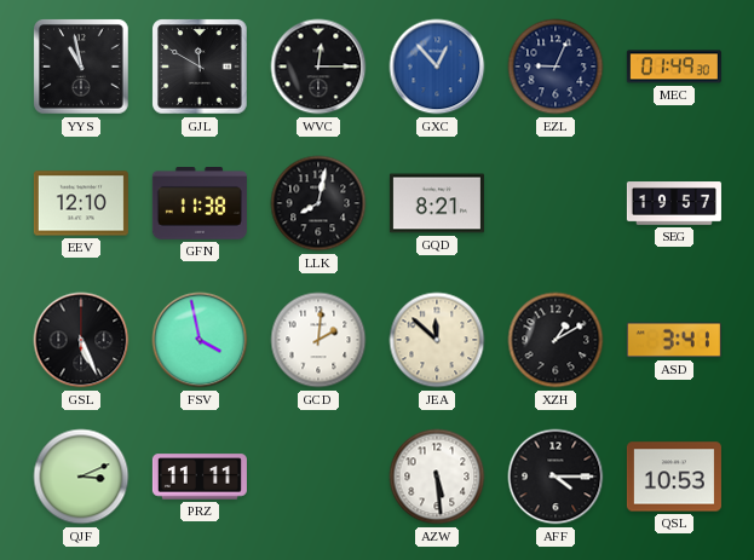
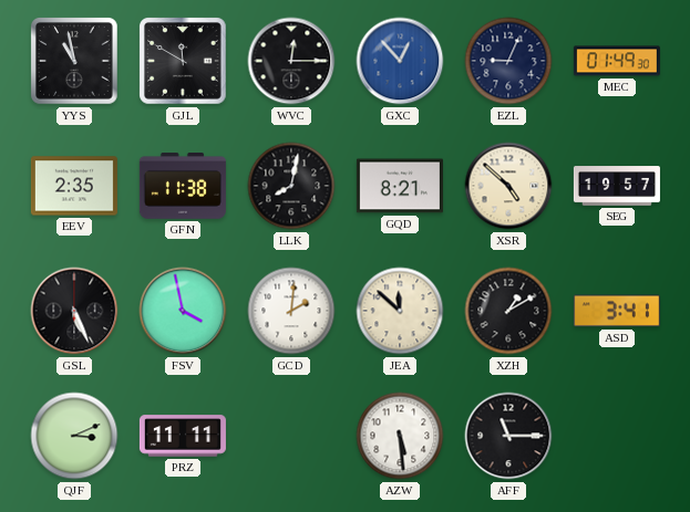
EEV: 12:10 -> 2:35
XSR: none -> 4:52
AFF: 4:15 -> 11:15
QSL: 10:53 -> none
